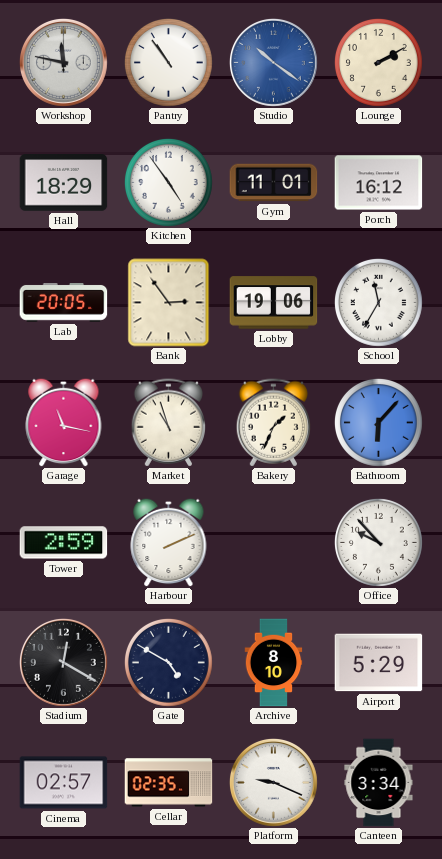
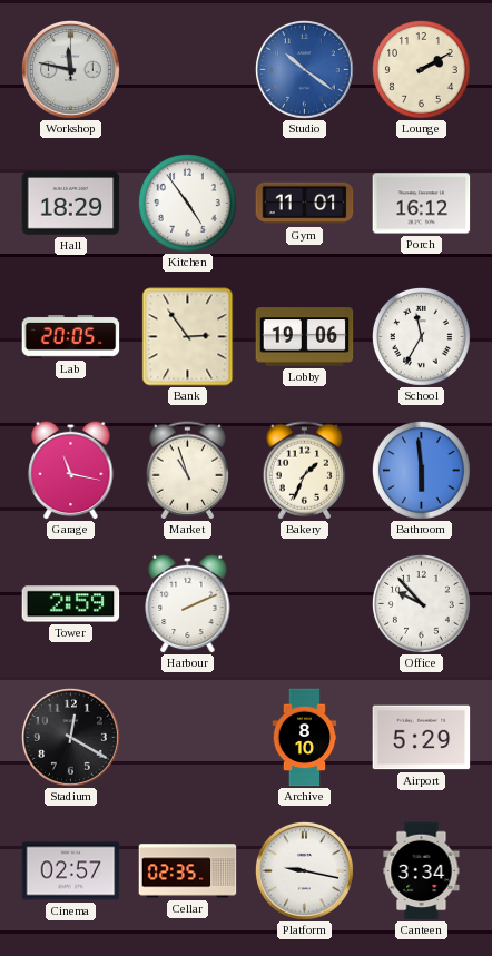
Pantry: 10:54 -> none
Bathroom: 6:07 -> 5:59
Gate: 4:50 -> none
Platform: 9:19 -> 9:17
